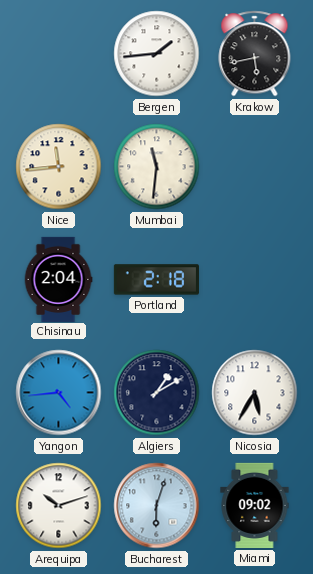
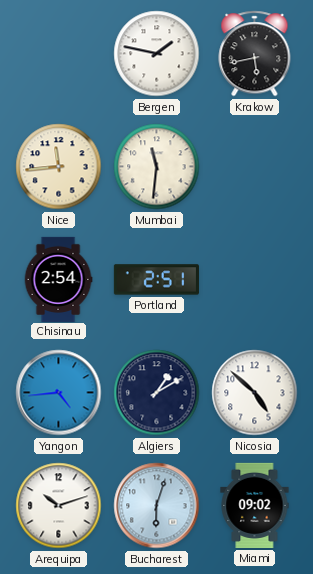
Bergen: 1:44 -> 1:47
Chisinau: 2:04 -> 2:54
Portland: 2:18 -> 2:51
Nicosia: 5:35 -> 4:52
